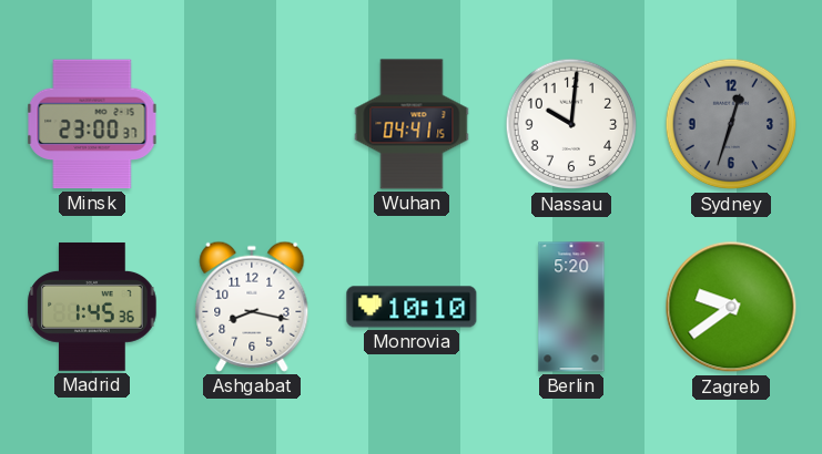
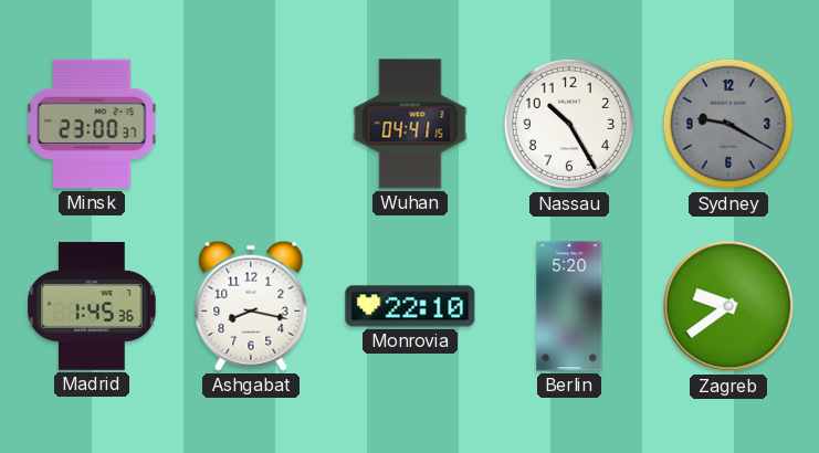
Nassau: 10:01 -> 10:25
Sydney: 12:33 -> 9:20
Monrovia: 10:10 -> 22:10
